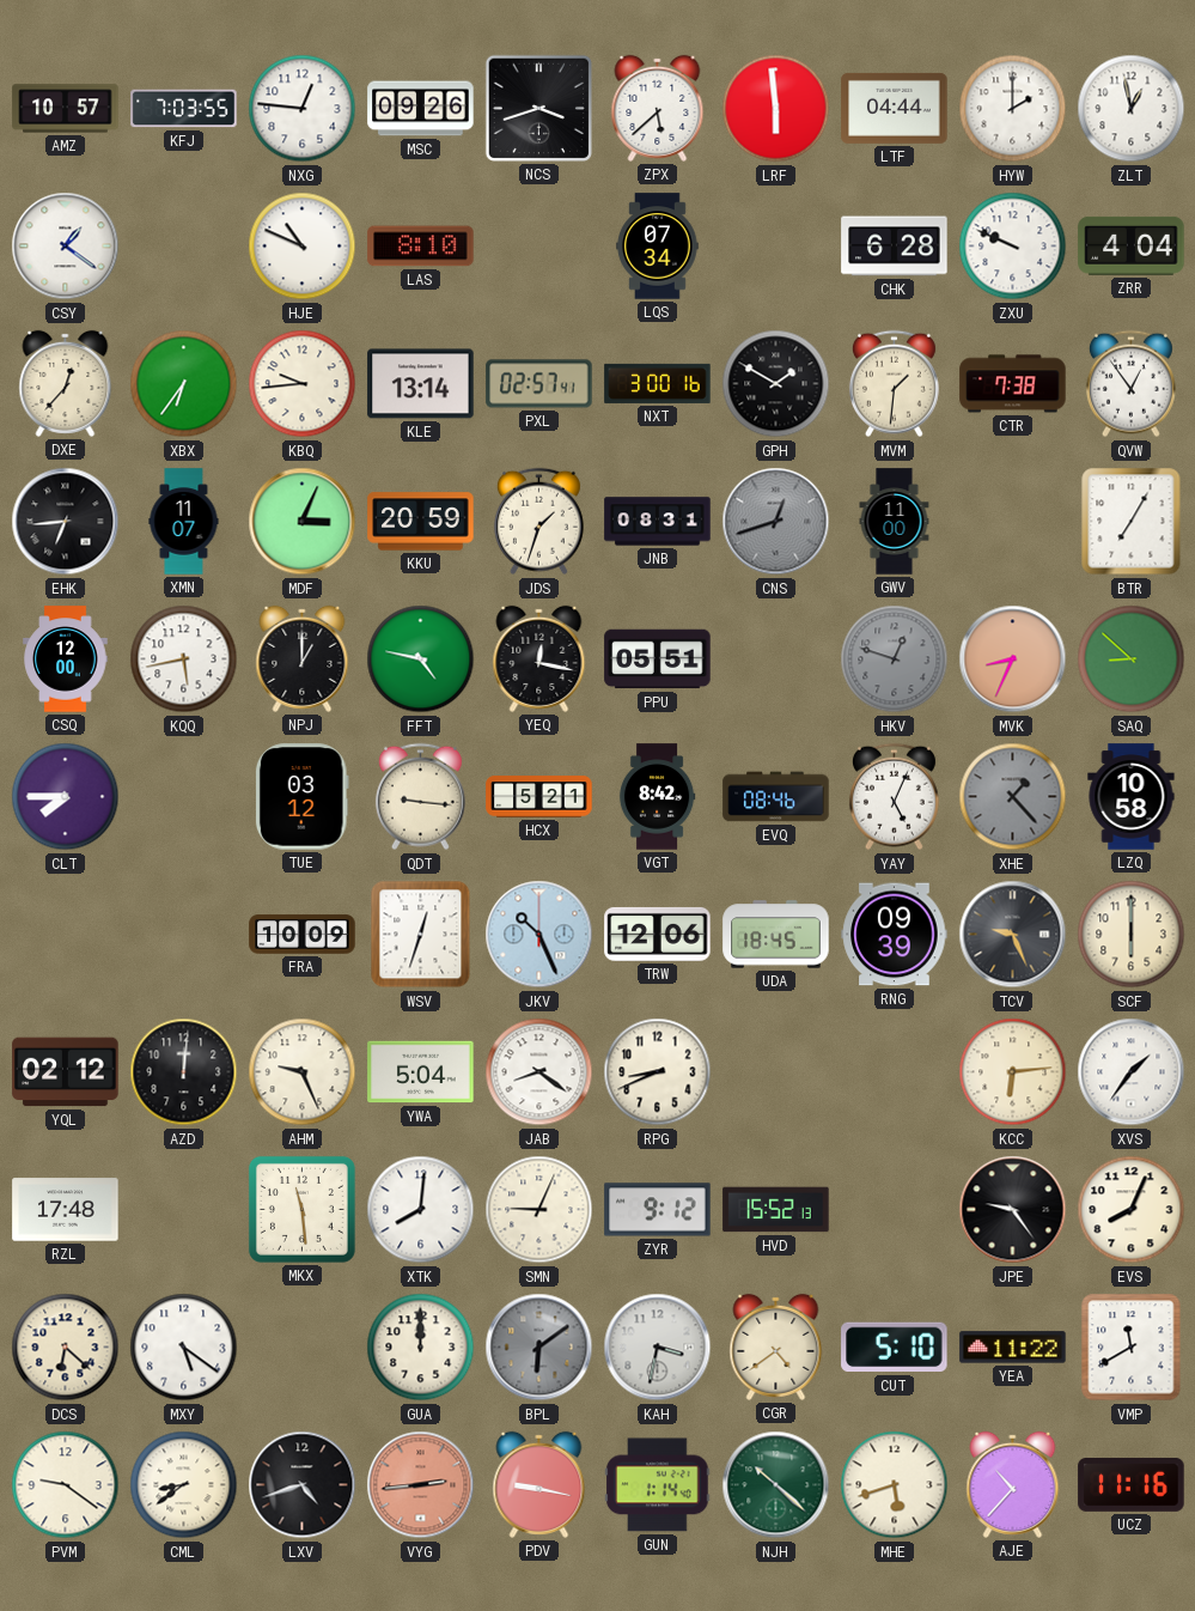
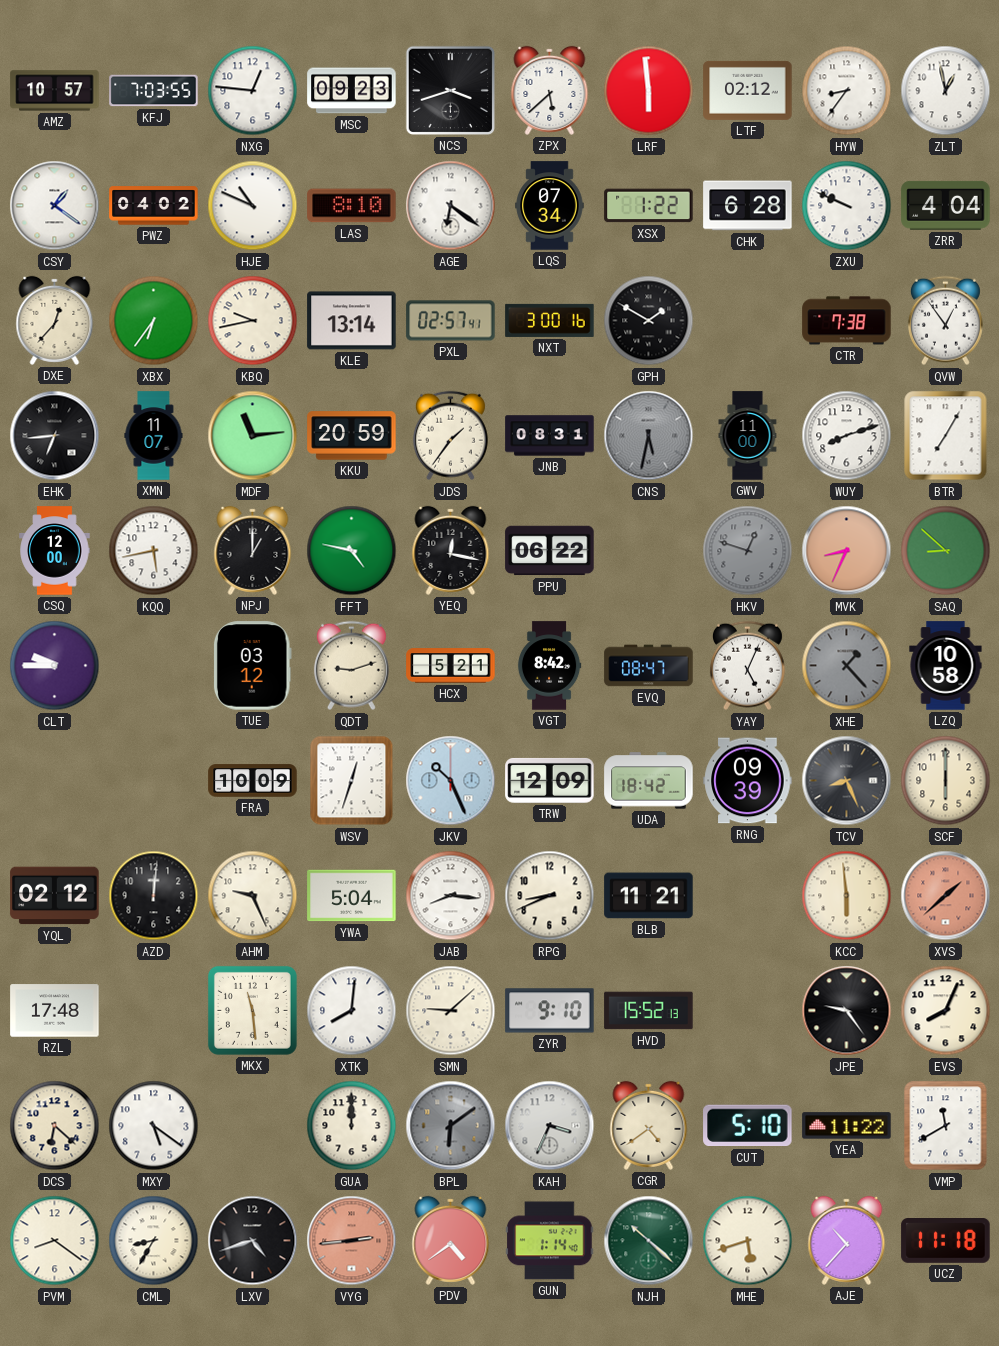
MSC: 09:26 -> 09:23
LTF: 04:44 -> 02:12
HYW: 2:00 -> 8:36
PWZ: none -> 04:02
AGE: none -> 6:21
XSX: none -> 1:22
KBQ: 9:44 -> 9:43
MVM: 1:31 -> none
MDF: 3:04 -> 11:14
JDS: 1:33 -> 1:36
CNS: 12:42 -> 5:32
WUY: none -> 8:12
PPU: 05:51 -> 06:22
CLT: 7:45 -> 9:45
QDT: 9:16 -> 9:12
EVQ: 08:46 -> 08:47
TRW: 12:06 -> 12:09
UDA: 18:45 -> 18:42
TCV: 9:26 -> 8:26
JAB: 8:21 -> 8:16
BLB: none -> 11:21
KCC: 6:14 -> 5:59
XVS: 1:36 -> 1:38
XVS dial: white -> salmon
SMN: 9:04 -> 9:08
ZYR: 9:12 -> 9:10
KAH: 3:32 -> 3:34
PVM: 9:21 -> 8:21
CML: 8:39 -> 8:35
PDV: 9:17 -> 4:39
UCZ: 11:16 -> 11:18
